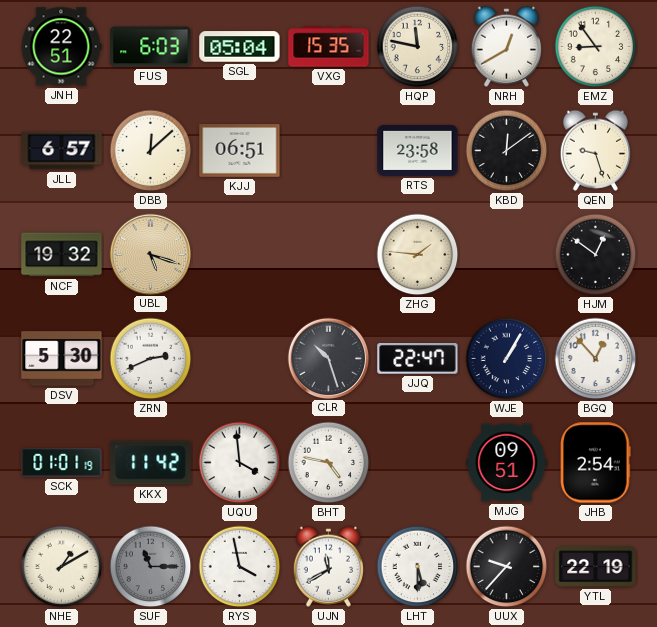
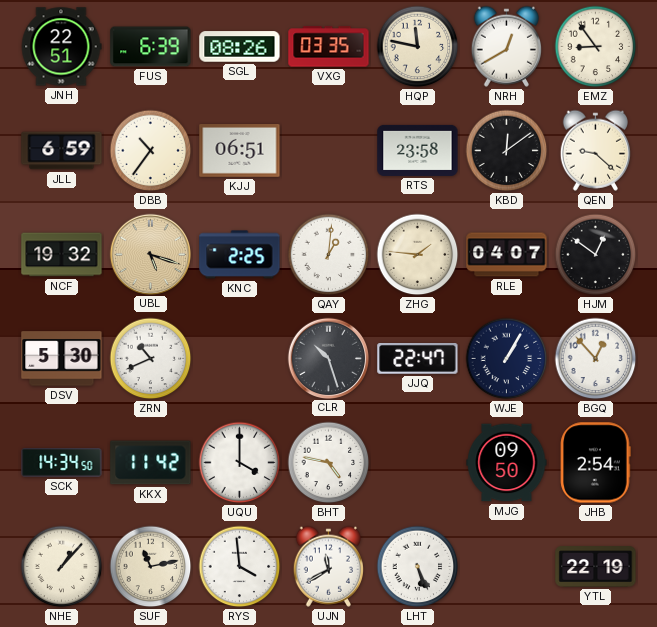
FUS: 6:03 -> 6:39
SGL: 05:04 -> 08:26
VXG: 15:35 -> 03:35
JLL: 6:57 -> 6:59
DBB: 12:08 -> 10:36
QEN: 9:27 -> 9:22
KNC: none -> 2:25
QAY: none -> 1:01
RLE: none -> 04:07
ZRN: 2:41 -> 10:41
SCK: 01:01 -> 14:34
UQU: 3:59 -> 4:00
MJG: 09:51 -> 09:50
NHE: 1:10 -> 1:07
SUF: 11:15 -> 11:13
SUF dial: grey -> cream
RYS: 3:58 -> 3:59
LHT: 5:30 -> 5:26
UUX: 9:37 -> none
